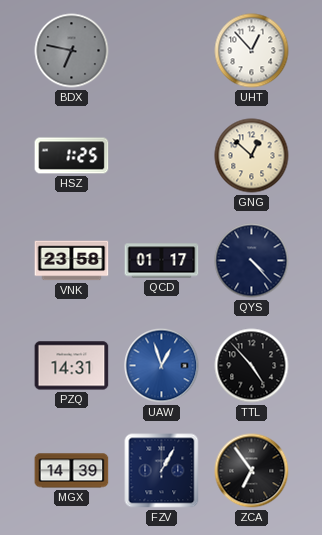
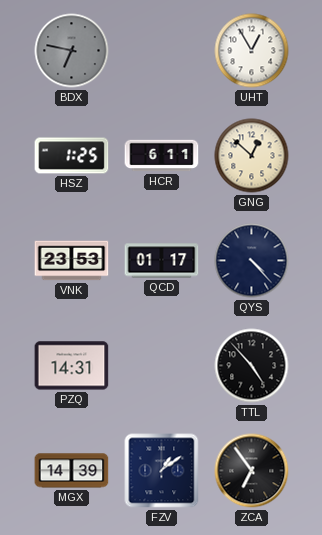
UHT: 12:53 -> 12:55
HCR: none -> 6:11
VNK: 23:58 -> 23:53
UAW: 12:57 -> none
FZV: 1:05 -> 1:09
